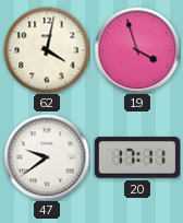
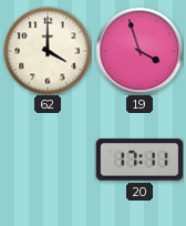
62: 4:02 -> 4:00
47: 9:39 -> none
